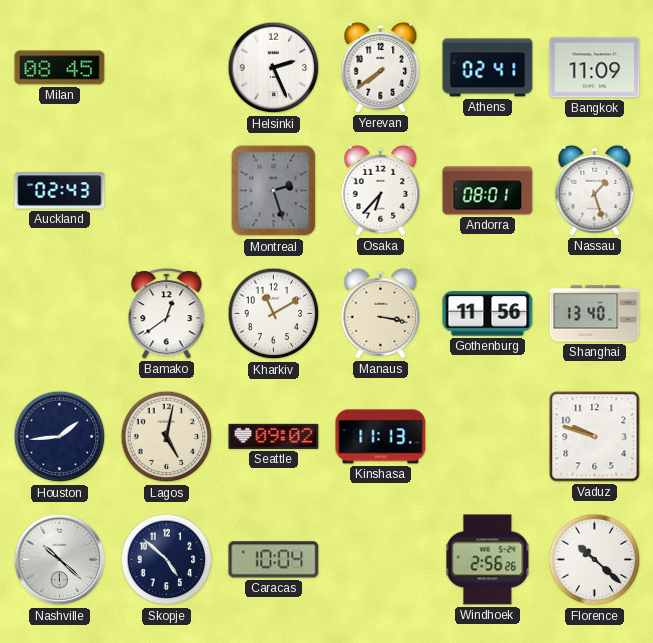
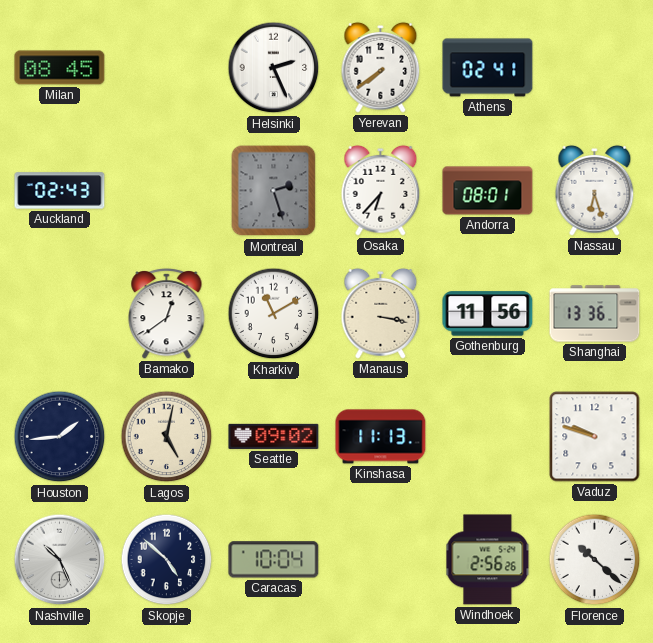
Bangkok: 11:09 -> none
Nassau: 1:27 -> 6:27
Shanghai: 13:40 -> 13:36
Nashville: 10:22 -> 10:26
